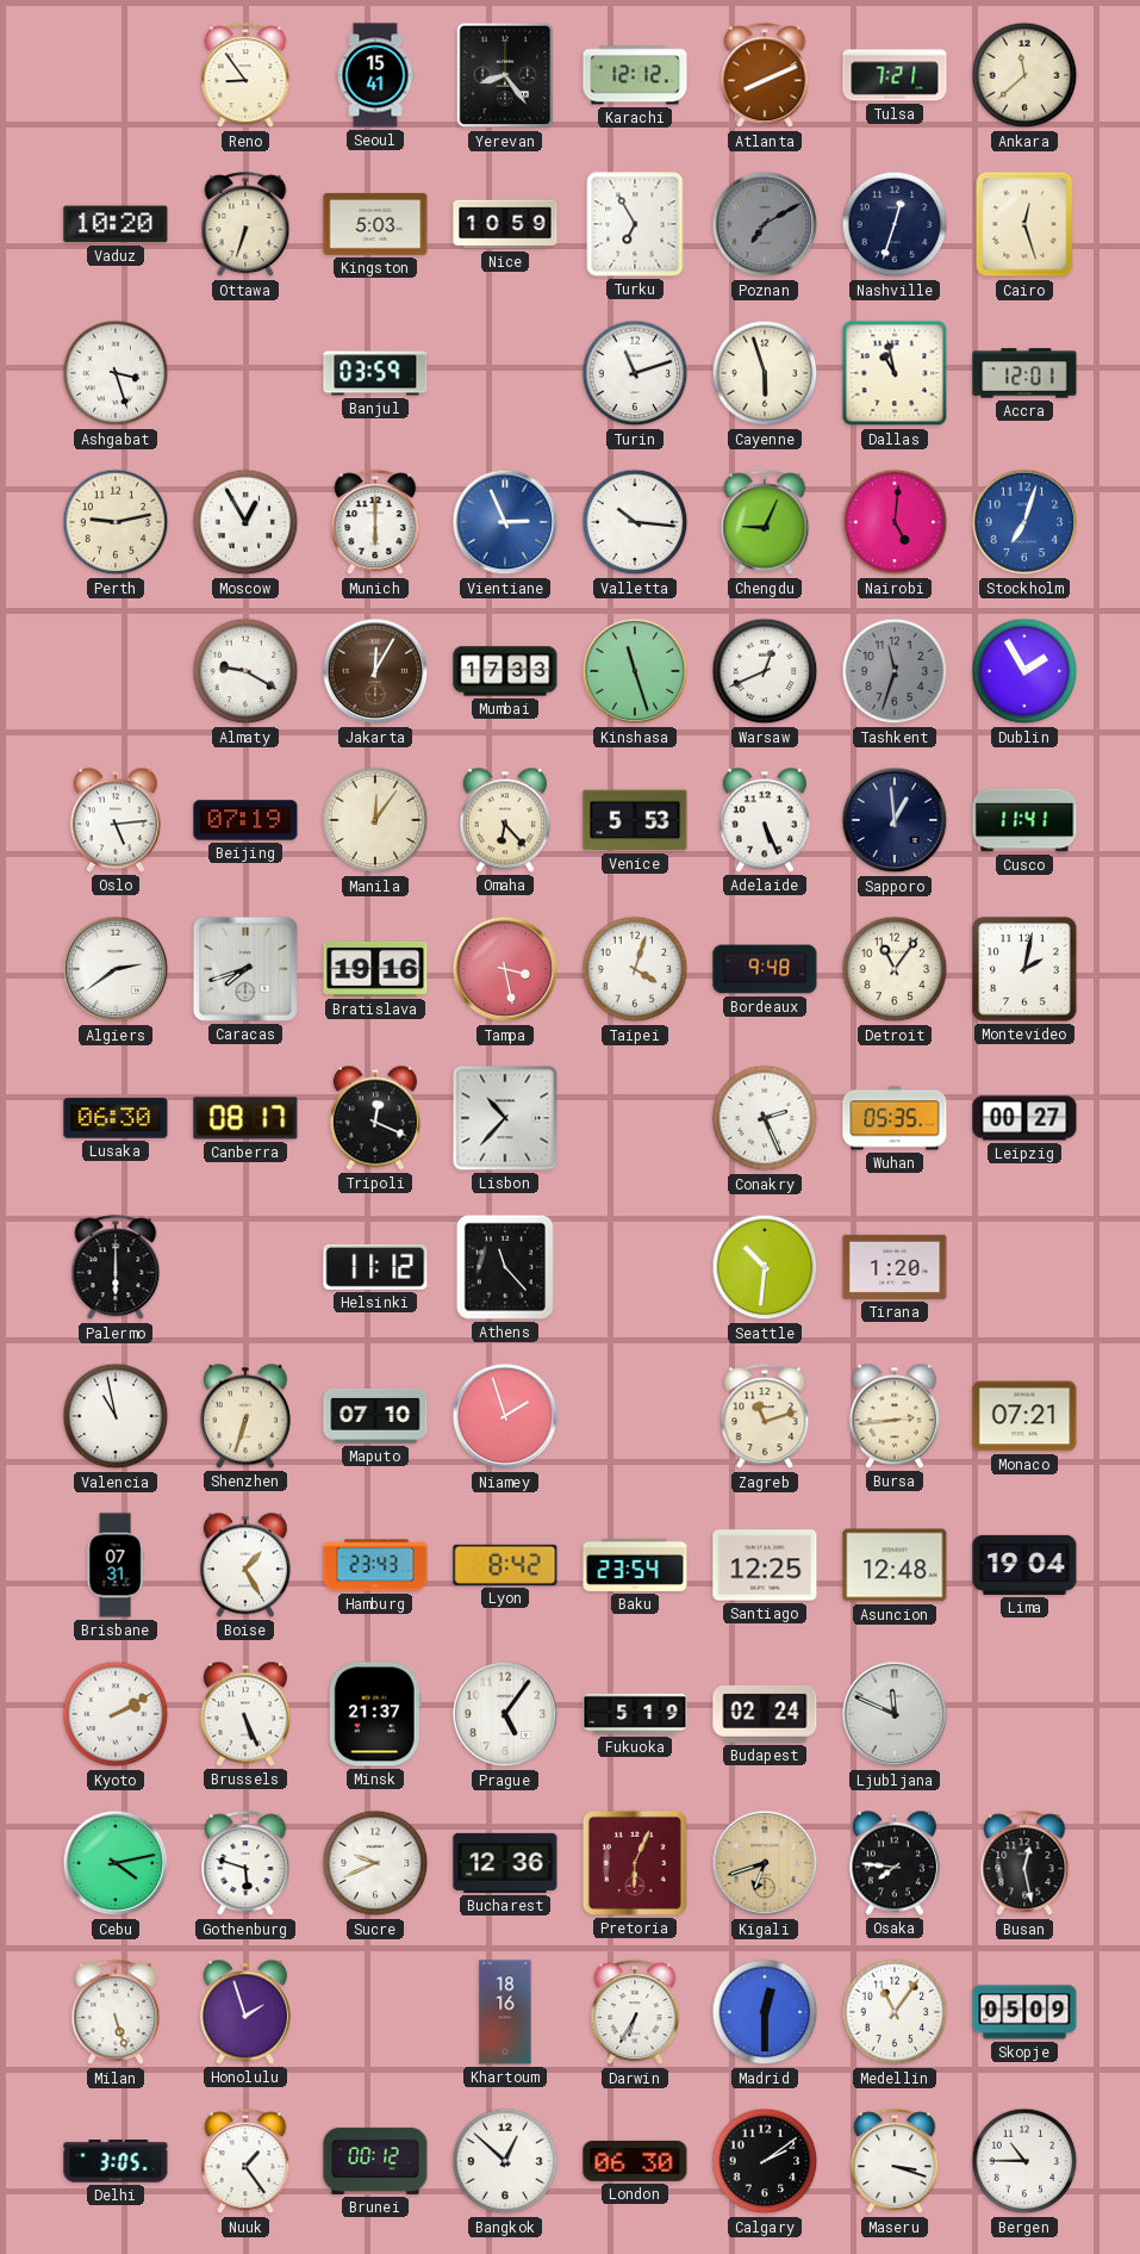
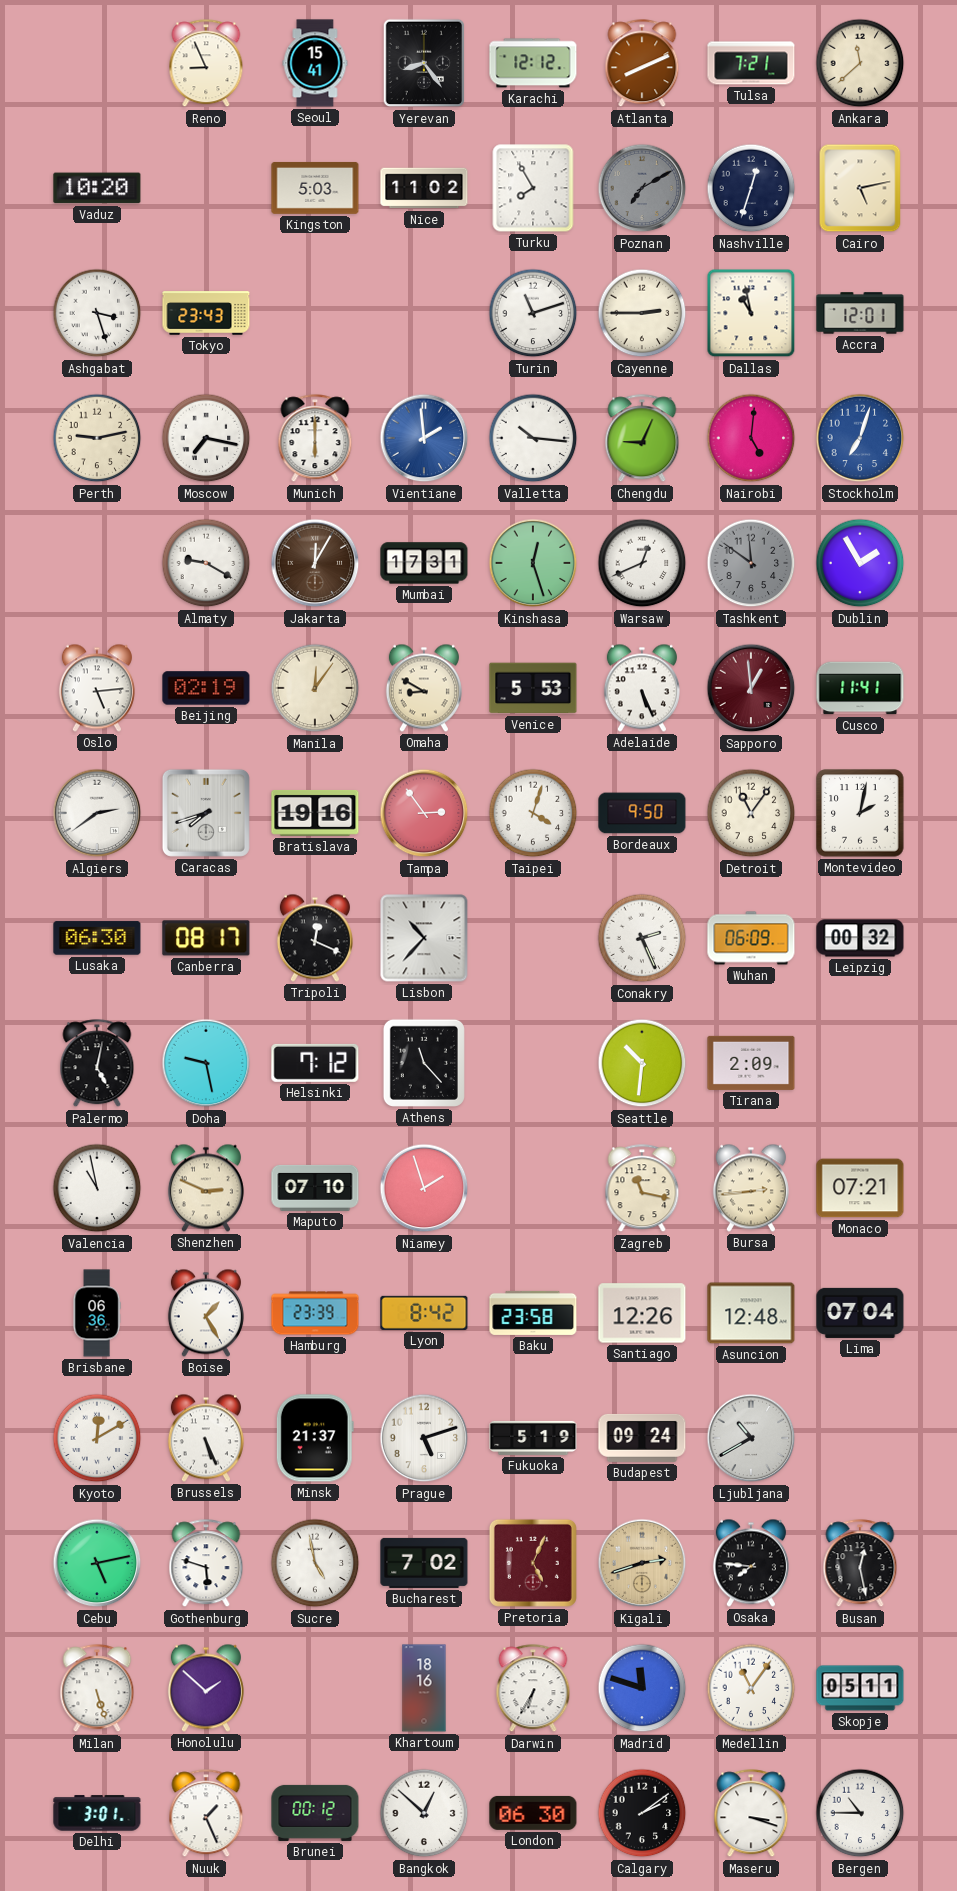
Reno: 8:54 -> 8:56
Ottawa: 6:33 -> none
Nice: 10:59 -> 11:02
Turku: 6:55 -> 7:55
Cairo: 12:27 -> 5:13
Tokyo: none -> 23:43
Banjul: 03:59 -> none
Cayenne: 5:57 -> 2:45
Moscow: 12:55 -> 7:17
Vientiane: 2:56 -> 1:59
Mumbai: 17:33 -> 17:31
Kinshasa: 11:27 -> 12:27
Tashkent: 11:33 -> 11:51
Beijing: 07:19 -> 02:19
Omaha: 6:23 -> 8:50
Sapporo dial: navy -> burgundy
Tampa: 3:28 -> 2:54
Bordeaux: 9:48 -> 9:50
Wuhan: 05:35 -> 06:09
Leipzig: 00:27 -> 00:32
Palermo: 6:00 -> 5:02
Doha: none -> 9:28
Helsinki: 11:12 -> 7:12
Tirana: 1:20 -> 2:09
Shenzhen: 6:33 -> 2:49
Zagreb: 11:12 -> 11:17
Brisbane: 07:31 -> 06:36
Hamburg: 23:43 -> 23:39
Baku: 23:54 -> 23:58
Santiago: 12:25 -> 12:26
Lima: 19:04 -> 07:04
Kyoto: 2:10 -> 12:10
Prague: 5:06 -> 5:12
Budapest: 02:24 -> 09:24
Ljubljana: 11:49 -> 10:40
Cebu: 4:13 -> 5:13
Sucre: 9:41 -> 4:58
Bucharest: 12:36 -> 7:02
Pretoria: 6:04 -> 5:04
Kigali: 6:42 -> 2:42
Honolulu: 1:57 -> 1:52
Madrid: 12:30 -> 11:48
Skopje: 05:09 -> 05:11
Delhi: 3:05 -> 3:01
Nuuk: 1:24 -> 1:26
